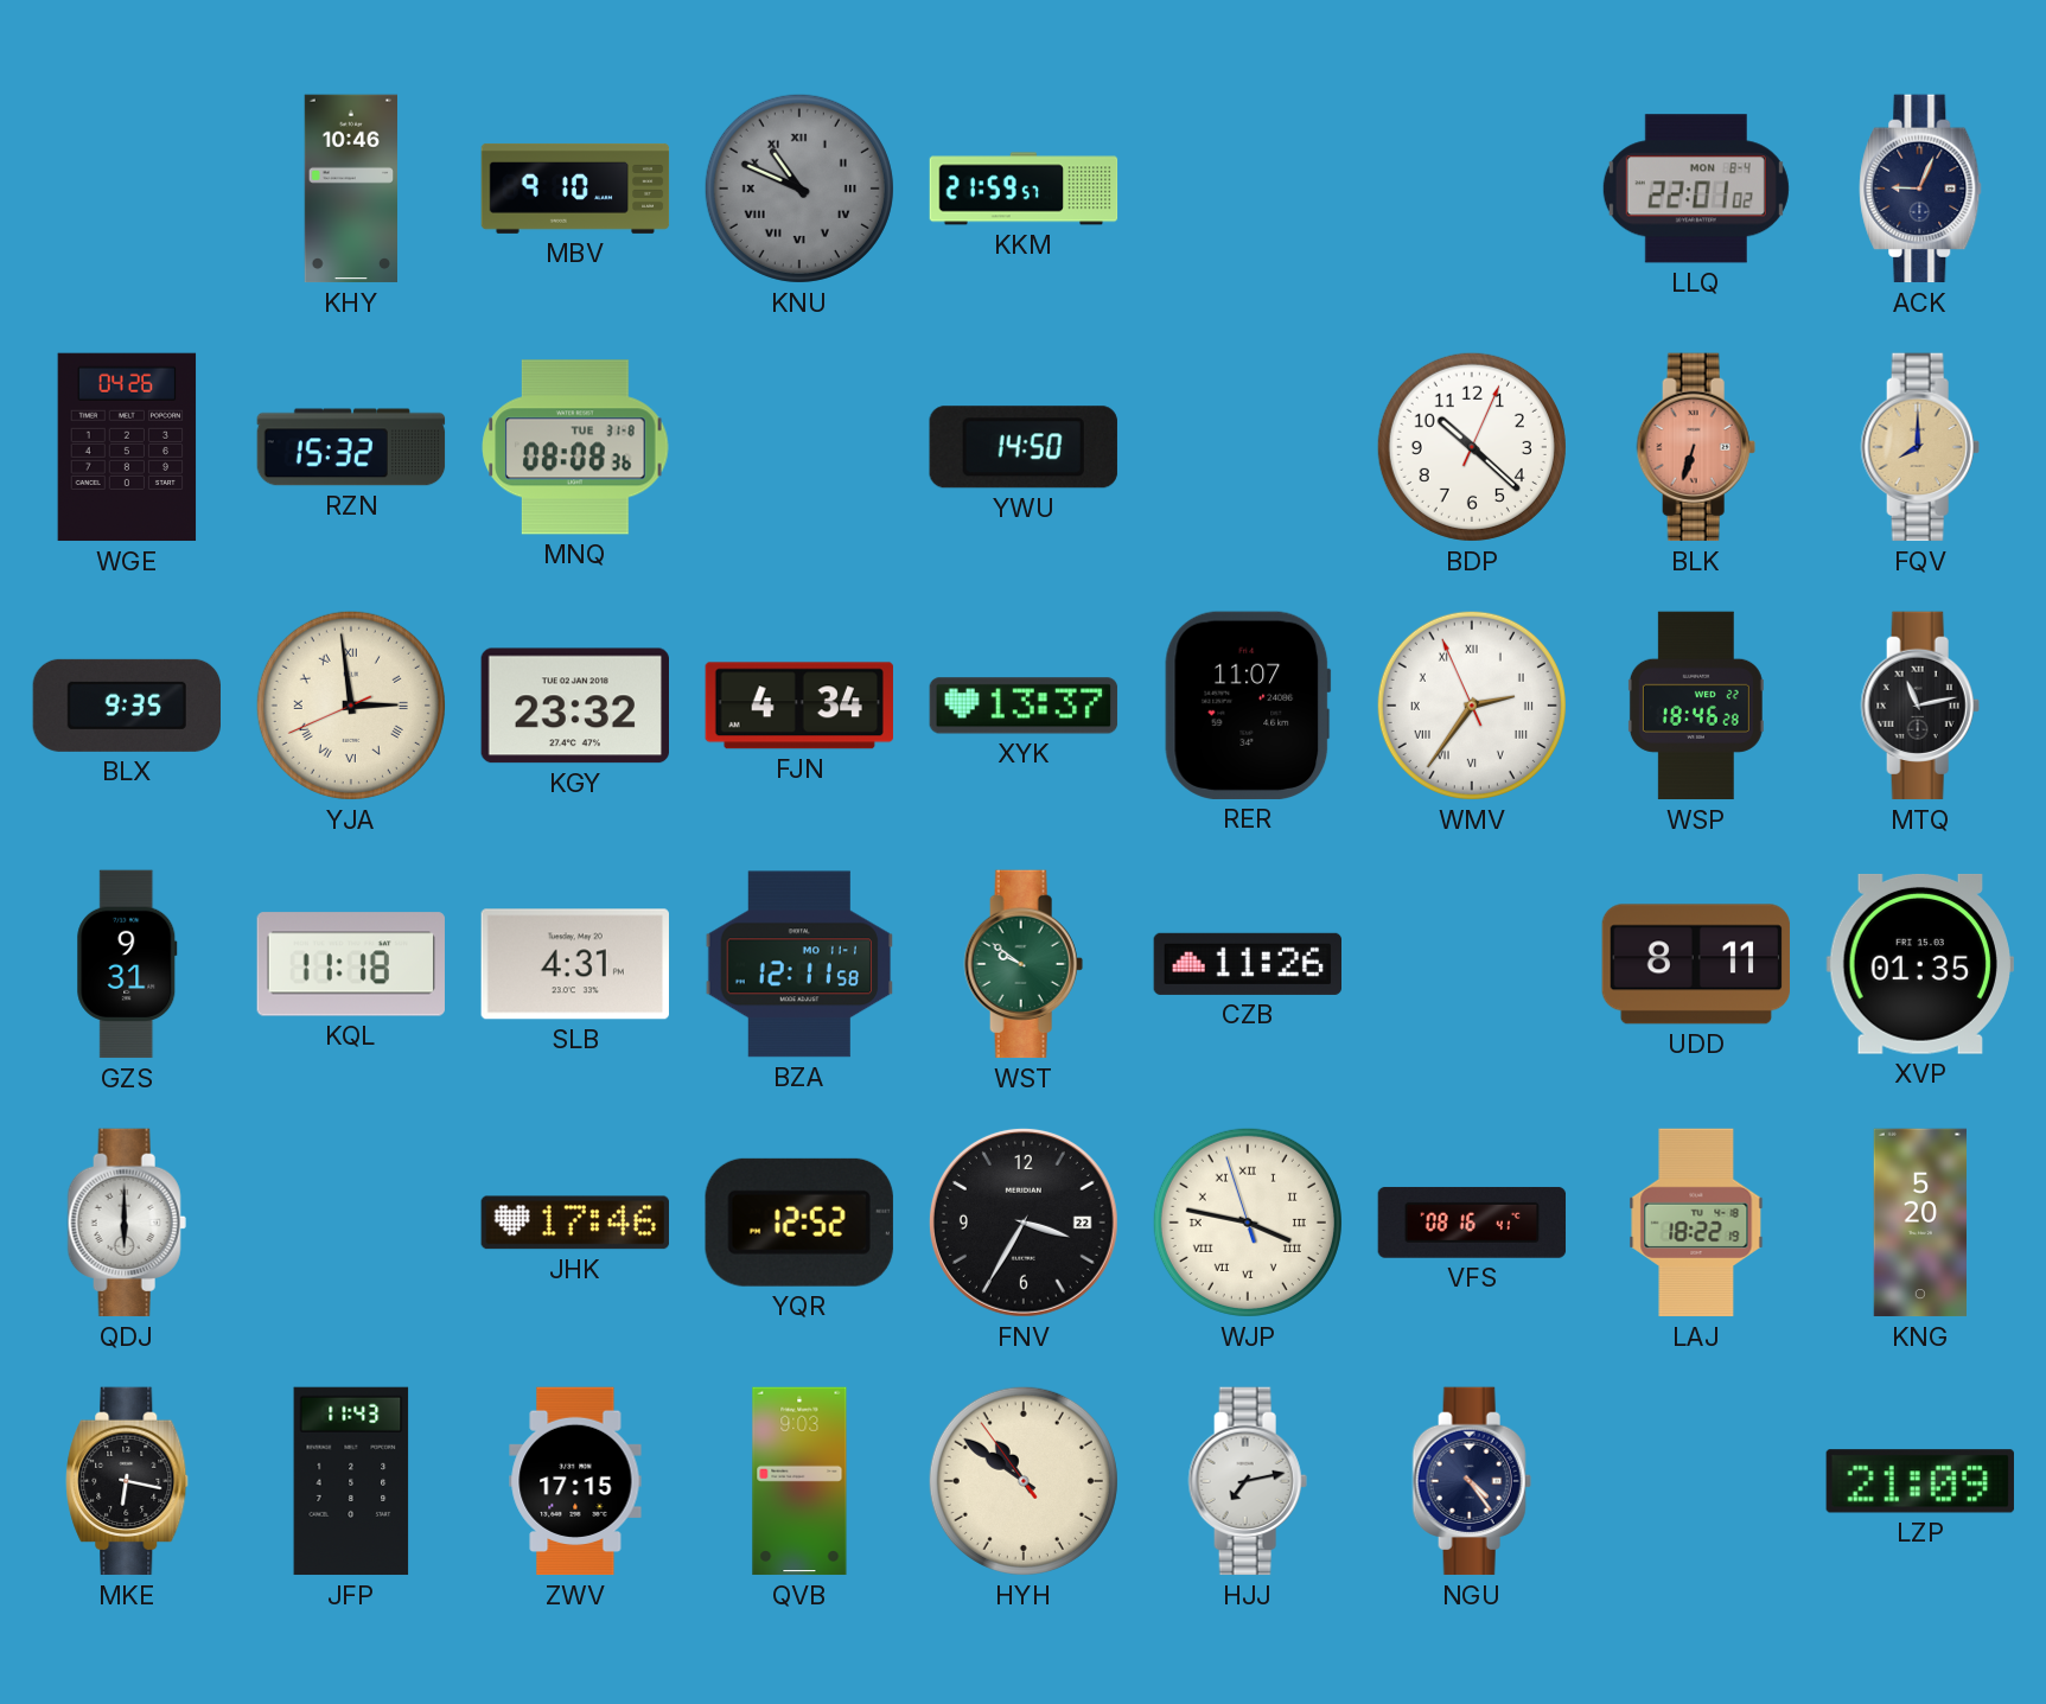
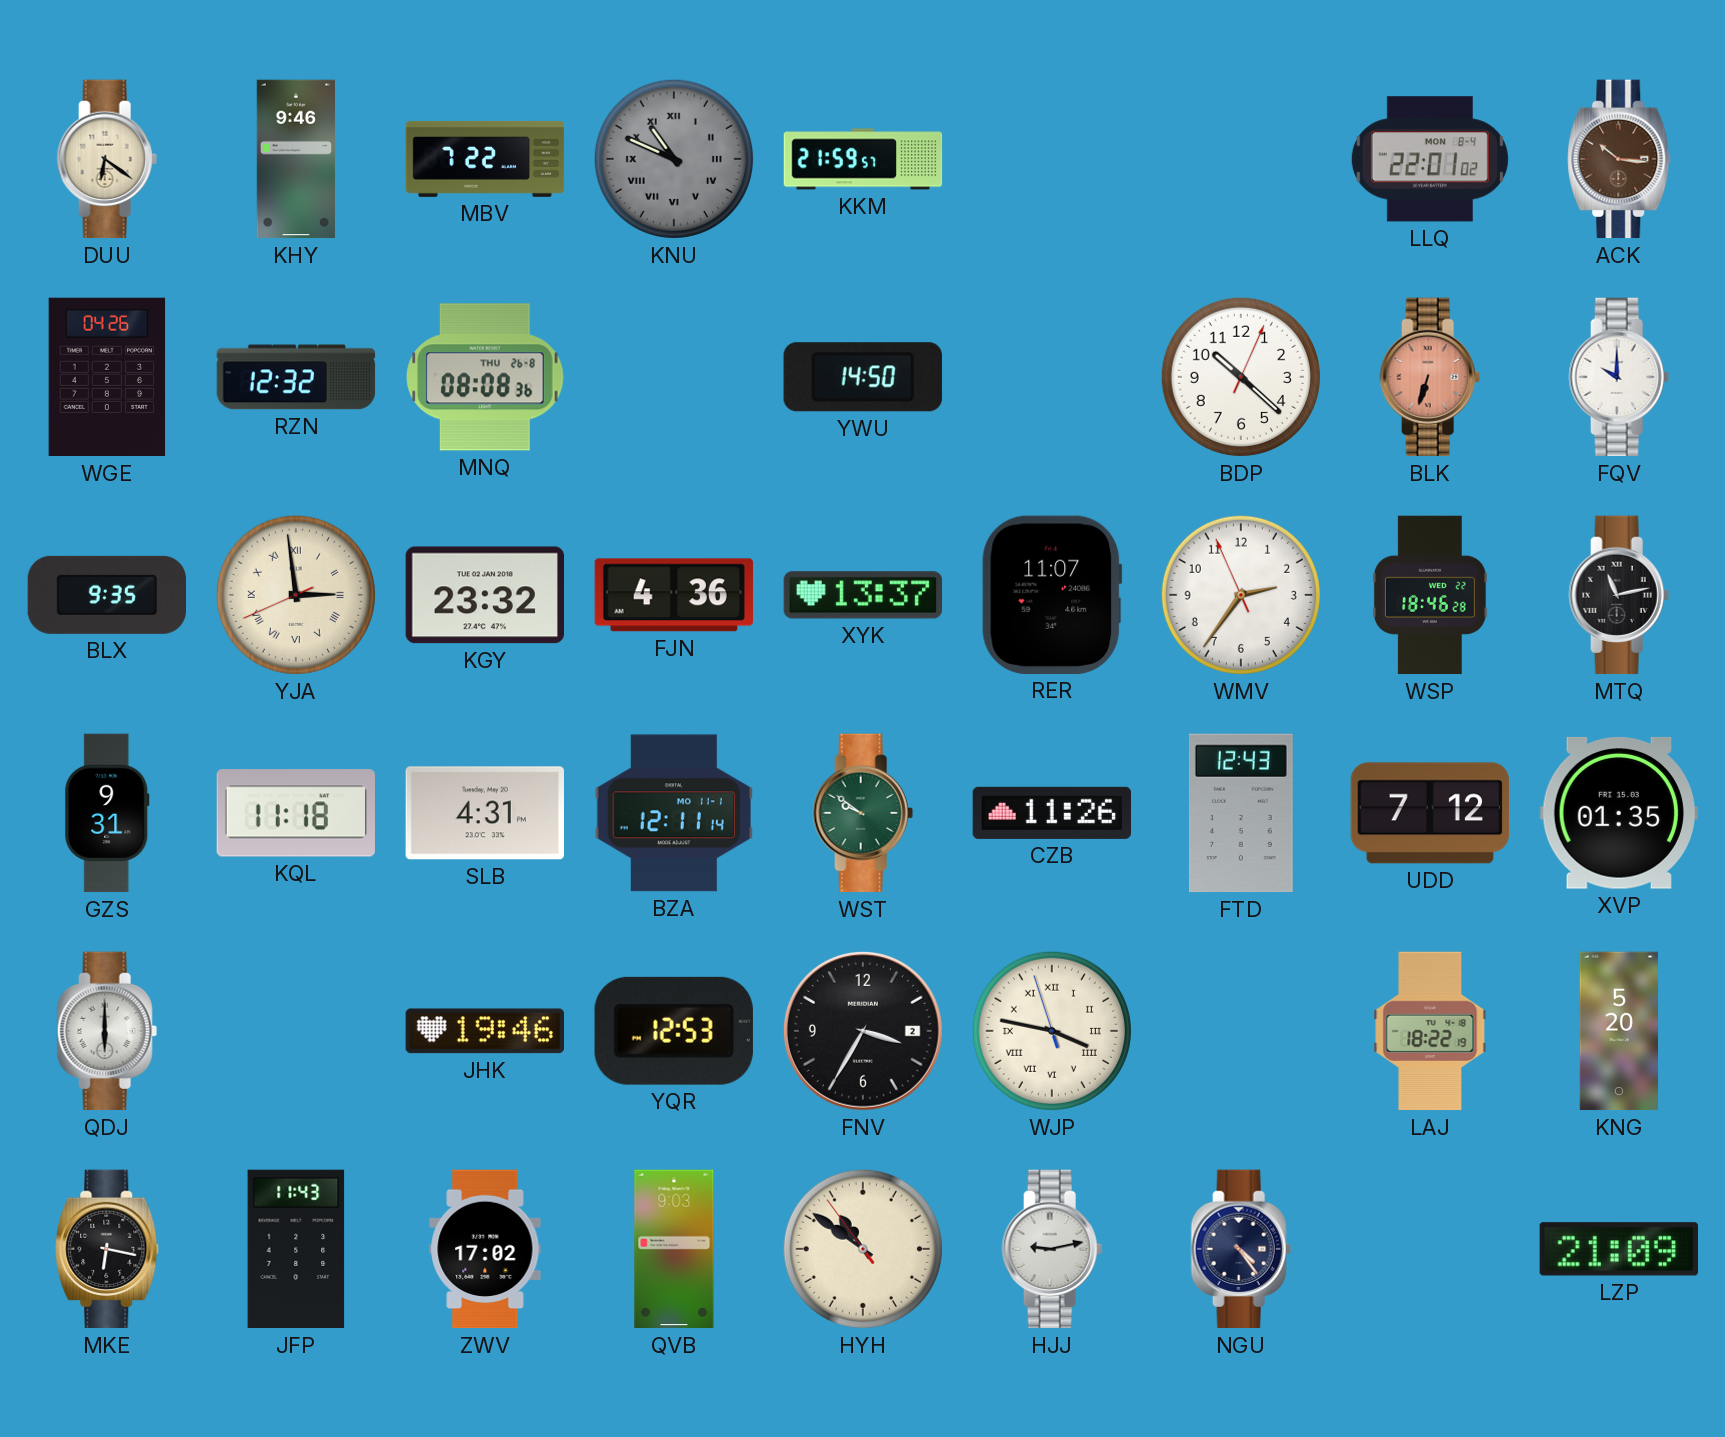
DUU: none -> 6:21
KHY: 10:46 -> 9:46
MBV: 9:10 -> 7:22
ACK: 9:04 -> 10:16
ACK dial: navy -> brown
RZN: 15:32 -> 12:32
MNQ date: TUE 31-8 -> THU 26-8
FQV: 8:00 -> 10:00
FQV dial: champagne -> white
FJN: 4:34 -> 4:36
WMV numerals: Roman -> Arabic
BZA: 12:11:58 -> 12:11:14
FTD: none -> 12:43
UDD: 8:11 -> 7:12
JHK: 17:46 -> 19:46
YQR: 12:52 -> 12:53
FNV date: 22 -> 2
VFS: 08:16 -> none
ZWV: 17:15 -> 17:02
HJJ: 7:13 -> 9:13
